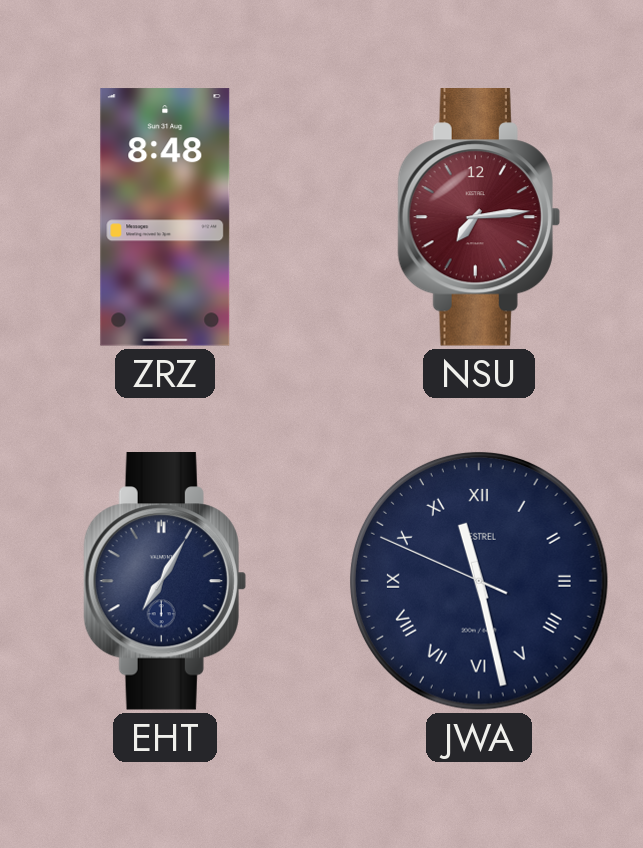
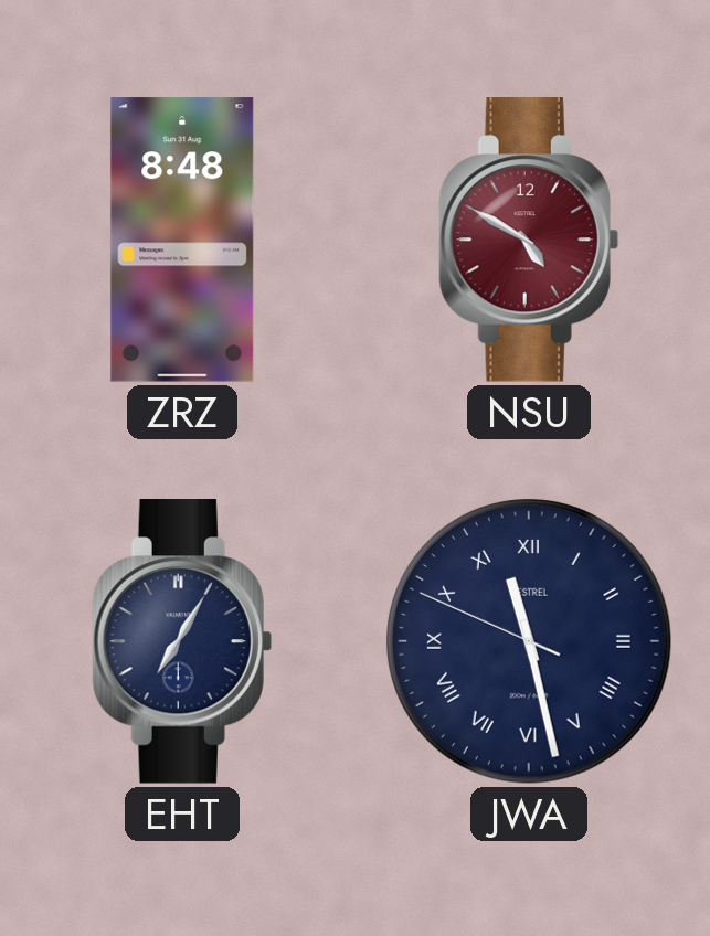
NSU: 7:14 -> 4:50
